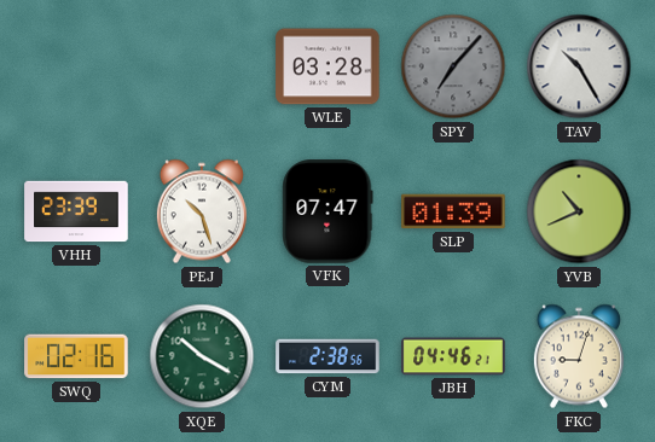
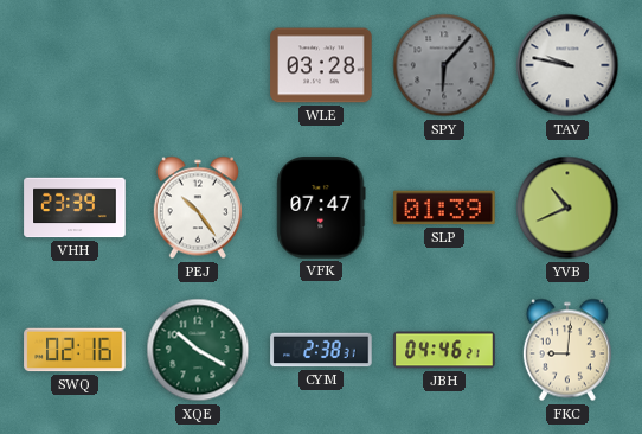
SPY: 7:07 -> 6:07
TAV: 10:25 -> 9:47
PEJ: 10:27 -> 10:24
CYM: 2:38:56 -> 2:38:31
FKC: 9:03 -> 9:01
